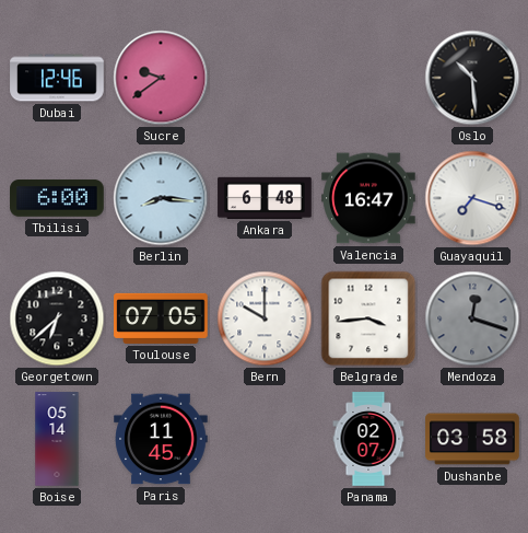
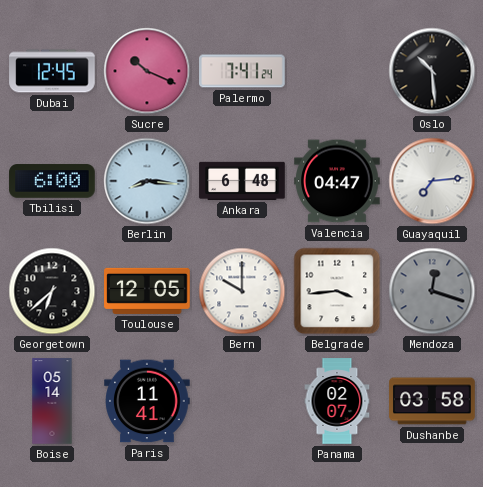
Dubai: 12:46 -> 12:45
Sucre: 9:39 -> 10:19
Palermo: none -> 7:41
Valencia: 16:47 -> 04:47
Guayaquil: 7:18 -> 7:14
Toulouse: 07:05 -> 12:05
Paris: 11:45 -> 11:41
